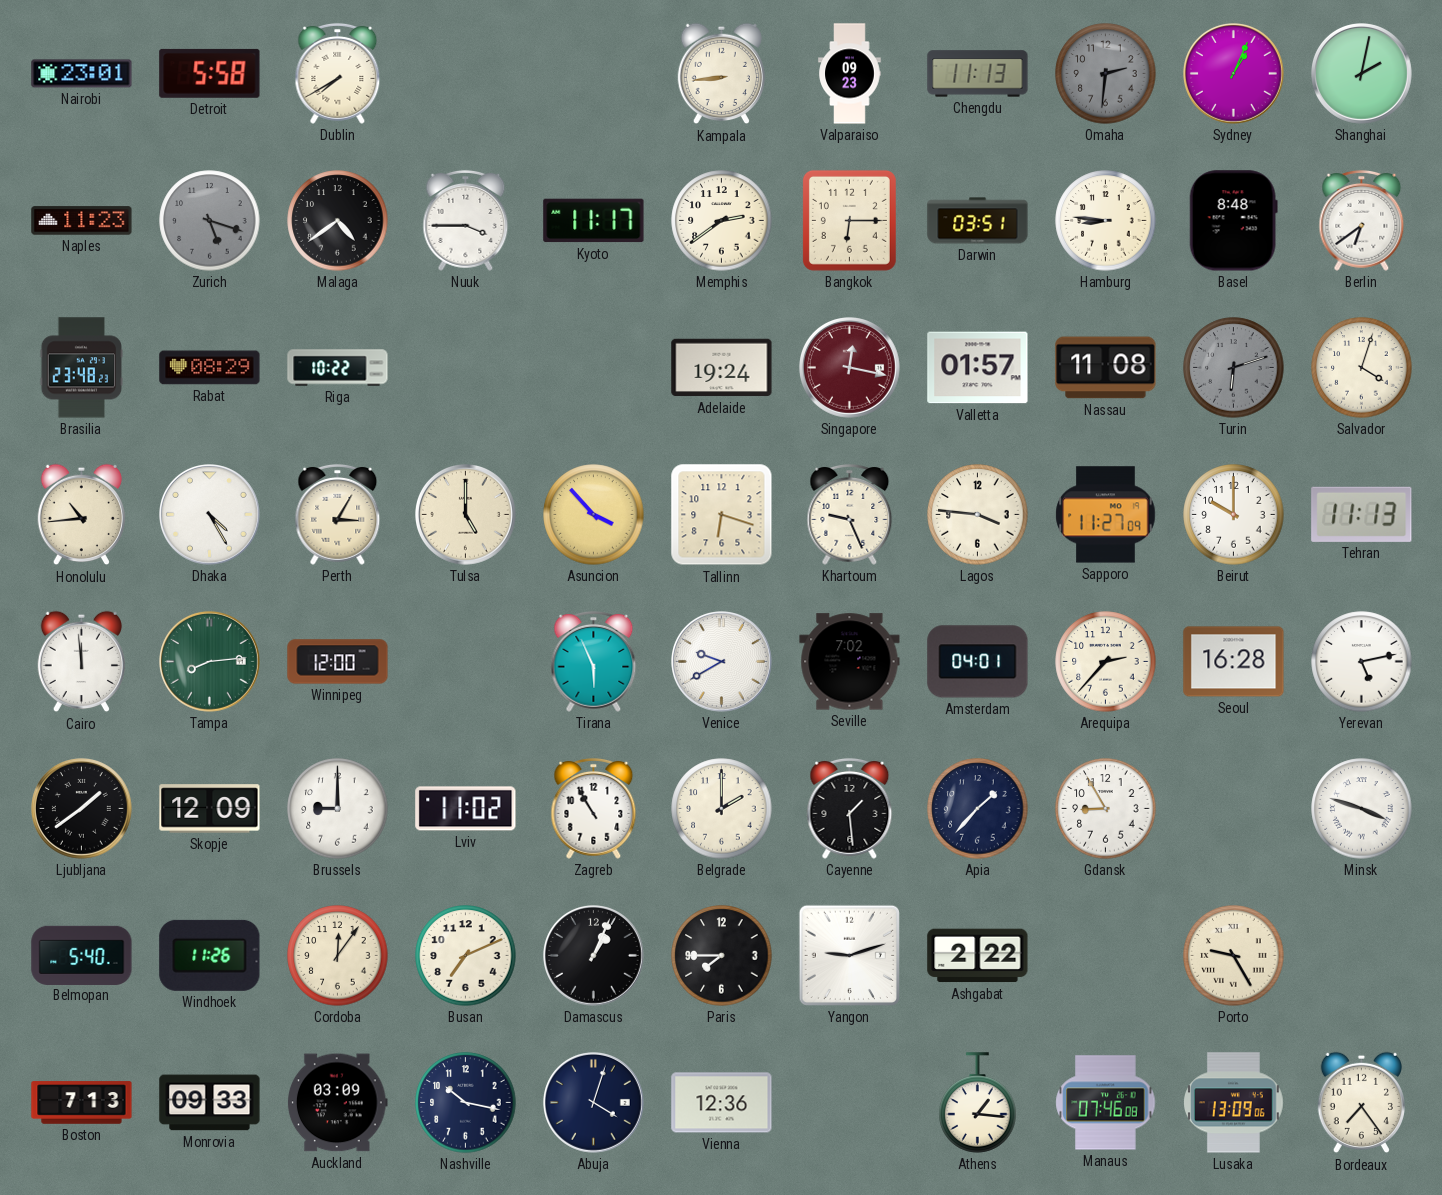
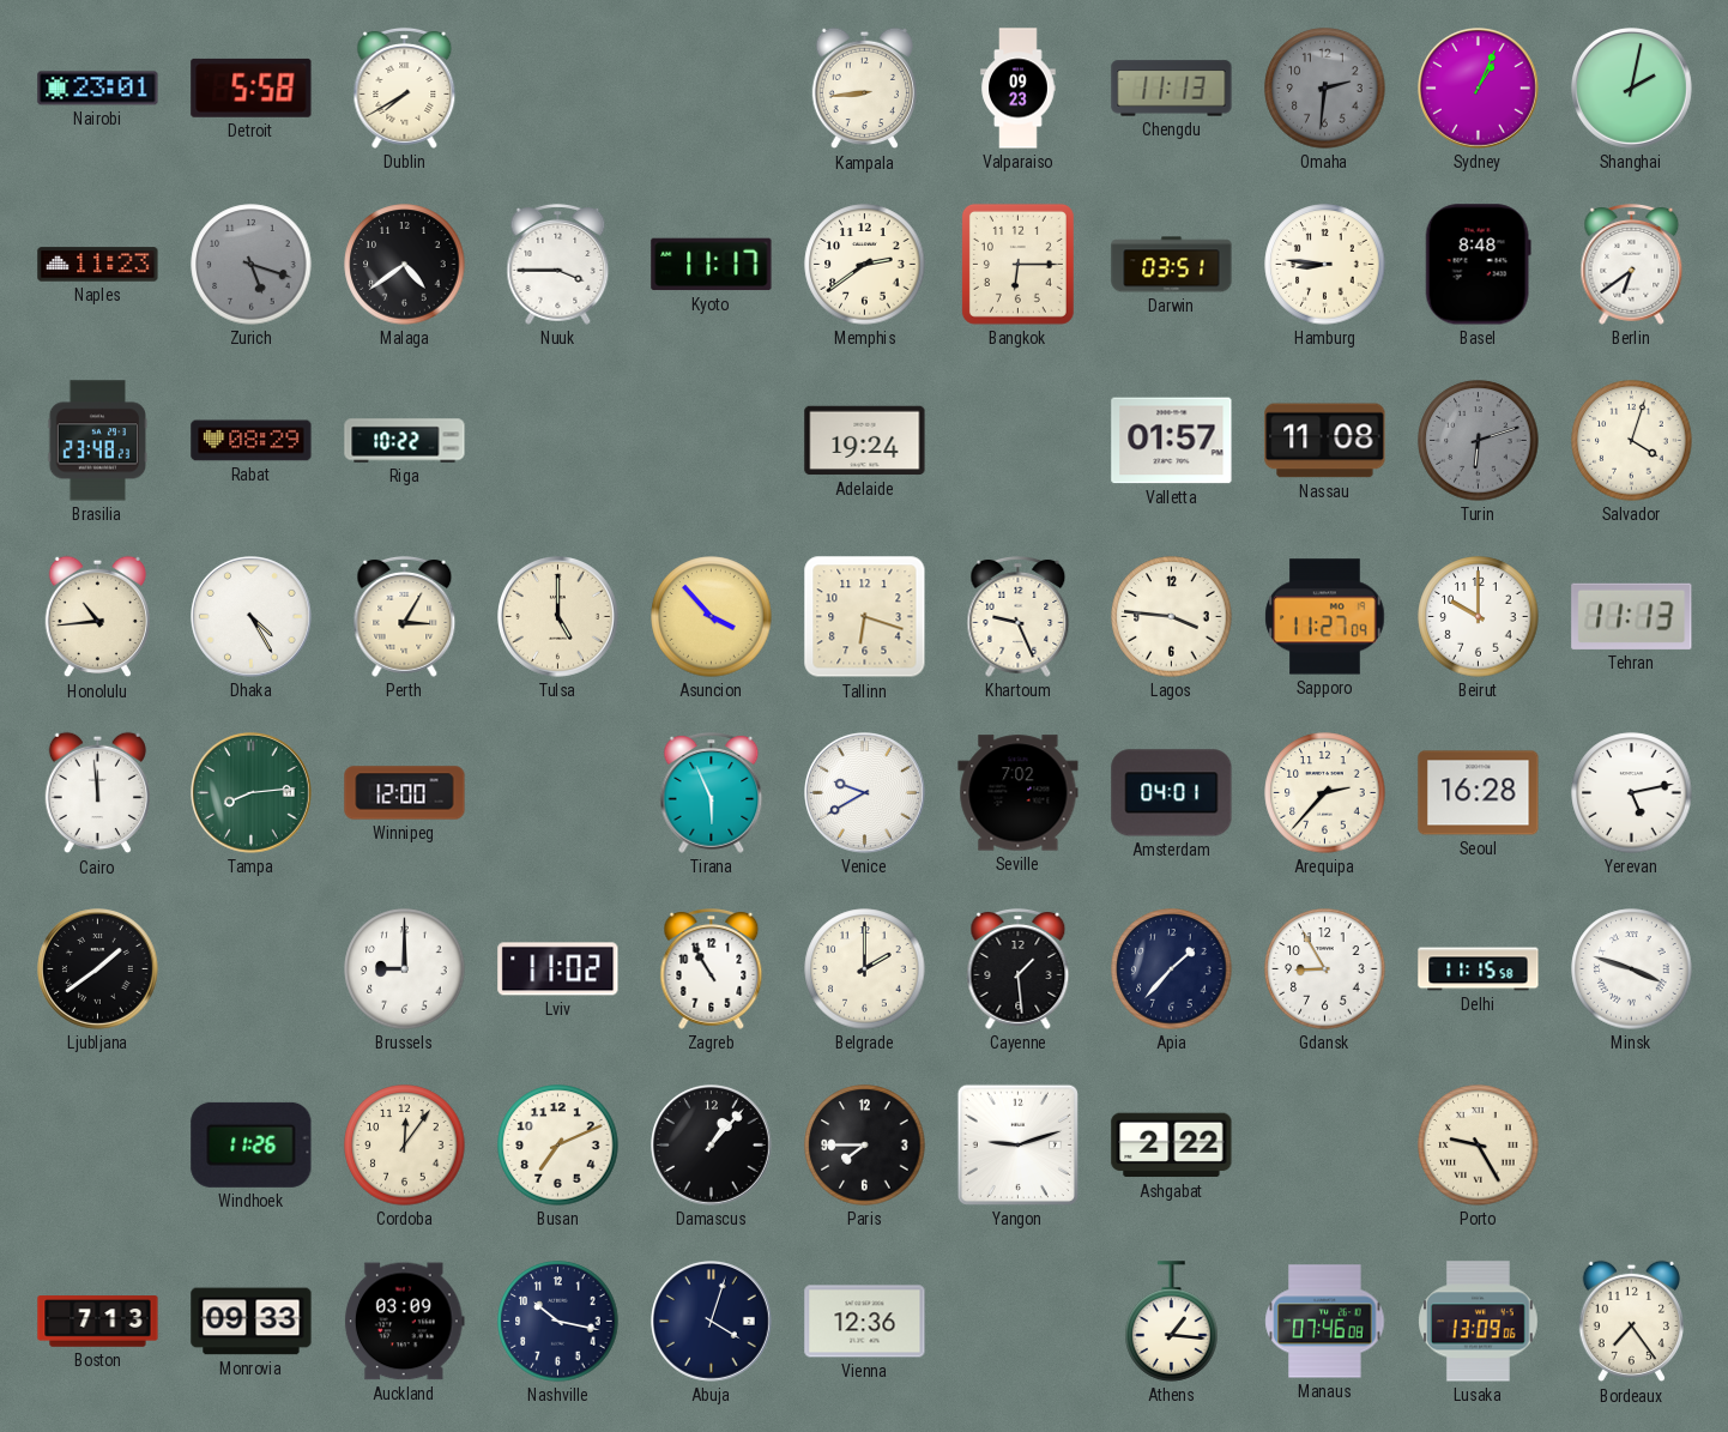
Singapore: 12:17 -> none
Skopje: 12:09 -> none
Delhi: none -> 11:15
Belmopan: 5:40 -> none
Damascus: 1:04 -> 1:07
